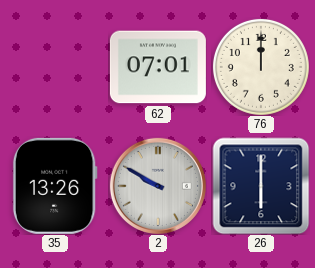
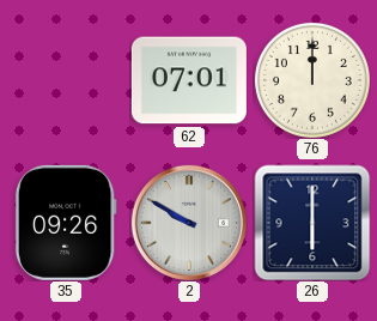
35: 13:26 -> 09:26
